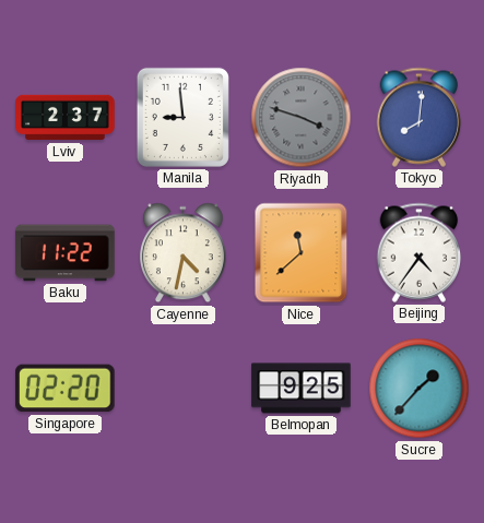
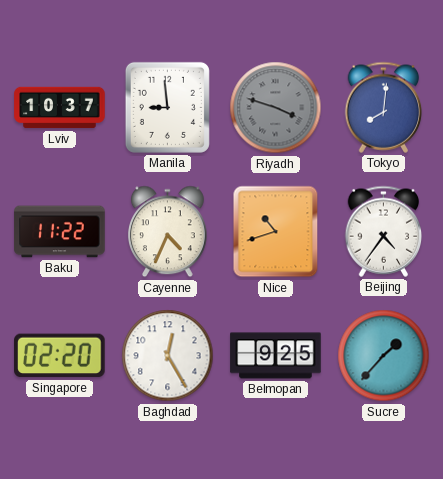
Lviv: 2:37 -> 10:37
Cayenne: 4:32 -> 4:34
Nice: 11:38 -> 10:42
Baghdad: none -> 12:25
